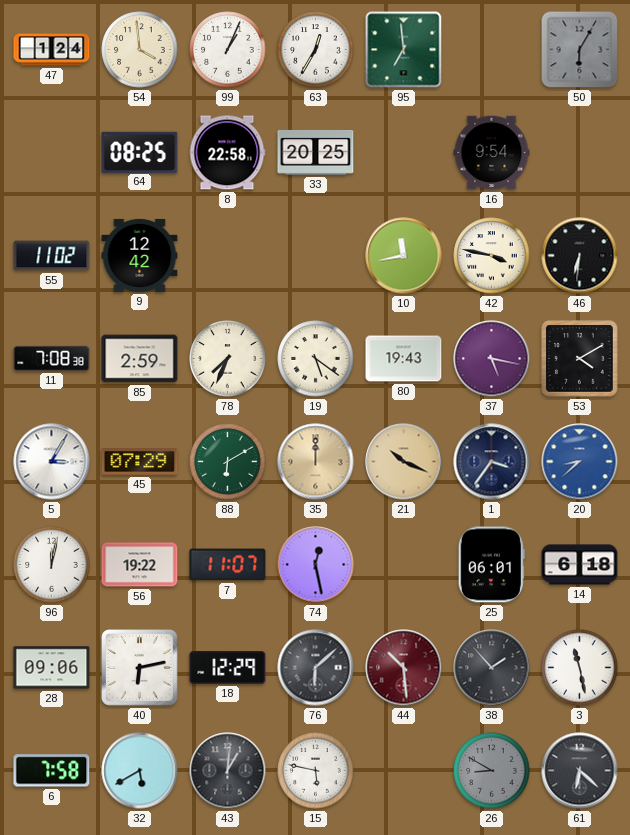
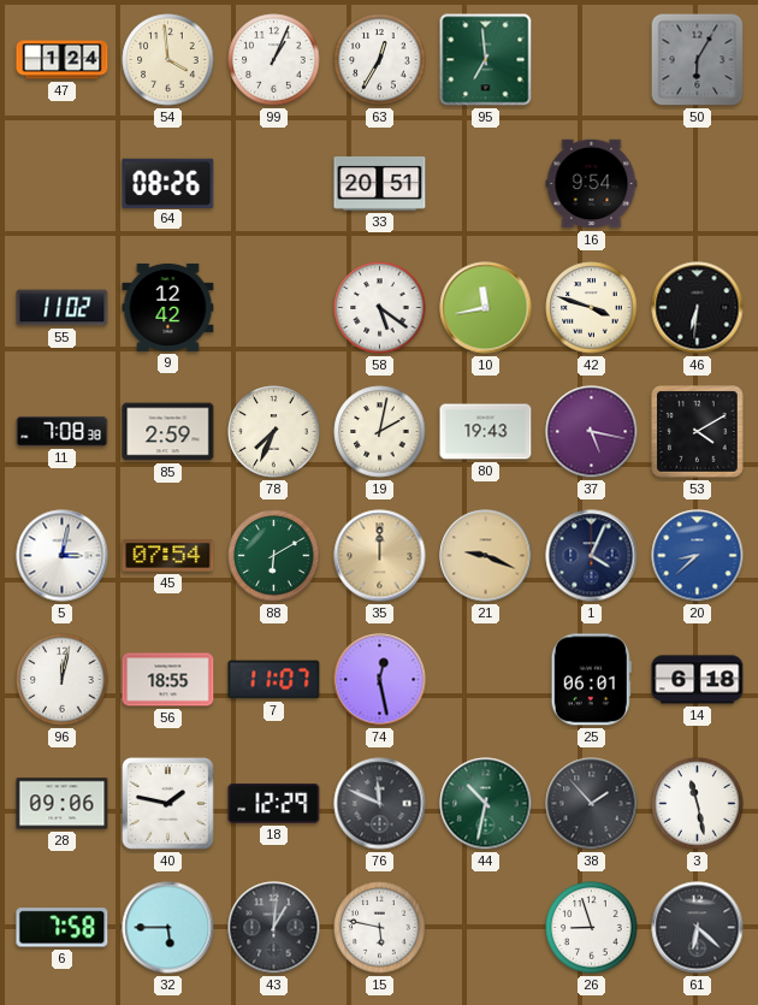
64: 08:25 -> 08:26
8: 22:58 -> none
33: 20:25 -> 20:51
58: none -> 5:21
42: 3:47 -> 3:48
19: 5:21 -> 2:02
5: 3:05 -> 3:02
45: 07:29 -> 07:54
21: 10:19 -> 9:19
1: 3:36 -> 4:04
56: 19:22 -> 18:55
40: 6:13 -> 1:47
76: 6:08 -> 11:49
44: 10:29 -> 10:32
44 dial: burgundy -> green
32: 5:40 -> 5:45
26: 8:50 -> 8:57
26 dial: grey -> white
